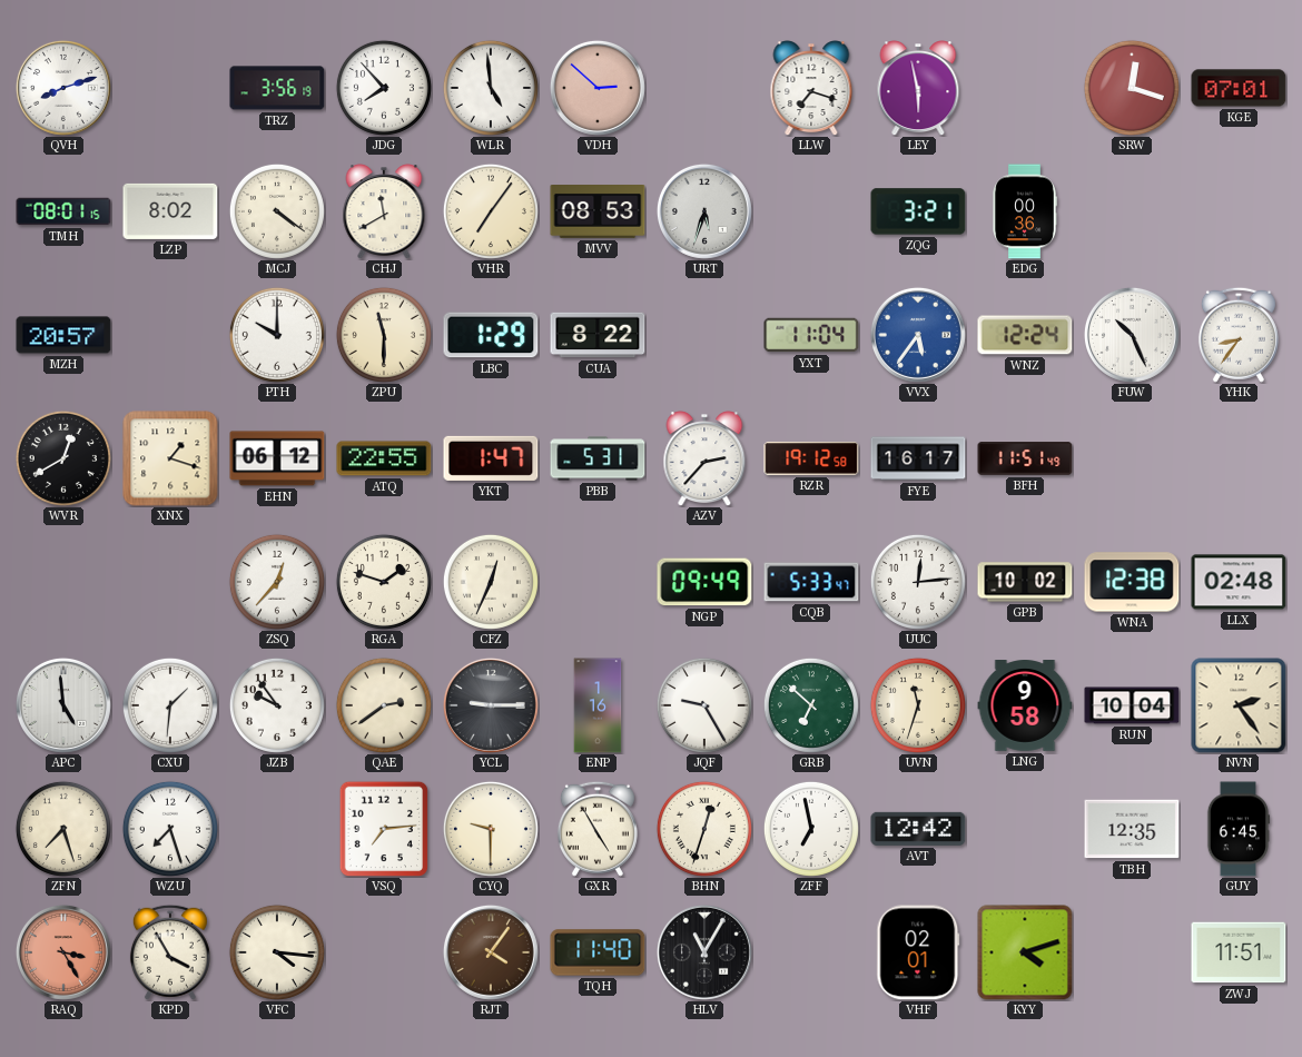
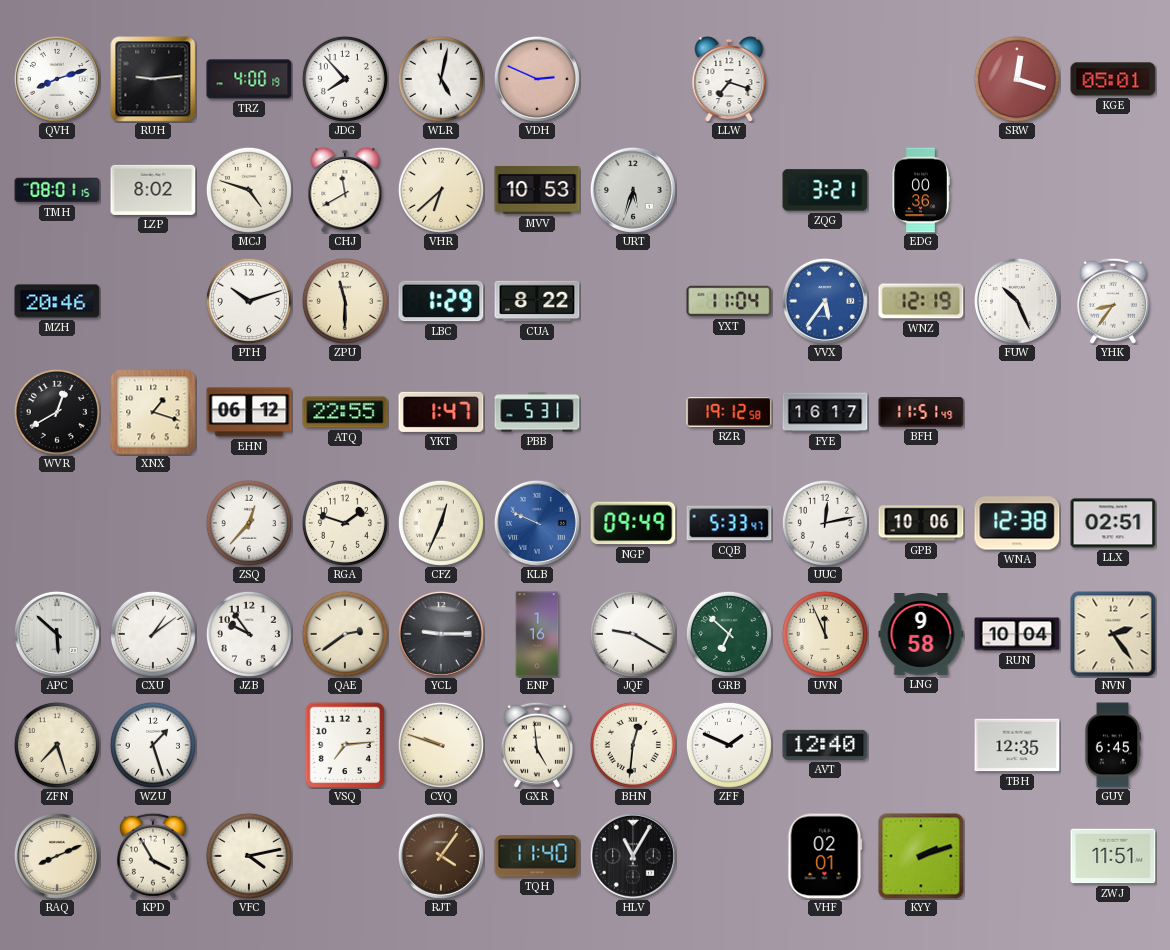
RUH: none -> 9:14
TRZ: 3:56 -> 4:00
WLR: 4:59 -> 5:02
VDH: 2:52 -> 2:49
LEY: 5:58 -> none
KGE: 07:01 -> 05:01
MCJ: 4:21 -> 4:48
VHR: 7:06 -> 6:38
MVV: 08:53 -> 10:53
MZH: 20:57 -> 20:46
PTH: 10:00 -> 10:12
WNZ: 12:24 -> 12:19
AZV: 2:37 -> none
KLB: none -> 9:49
UUC: 12:14 -> 12:13
GPB: 10:02 -> 10:06
LLX: 02:48 -> 02:51
APC: 4:59 -> 5:52
CXU: 1:31 -> 1:09
JQF: 9:25 -> 9:20
UVN: 11:33 -> 11:56
WZU: 7:27 -> 1:27
CYQ: 9:30 -> 9:48
GXR: 4:55 -> 4:59
BHN: 12:33 -> 12:31
ZFF: 6:58 -> 1:49
AVT: 12:42 -> 12:40
RAQ: 3:25 -> 8:11
RAQ dial: salmon -> cream
VFC: 4:16 -> 4:13
KYY: 4:12 -> 2:12
